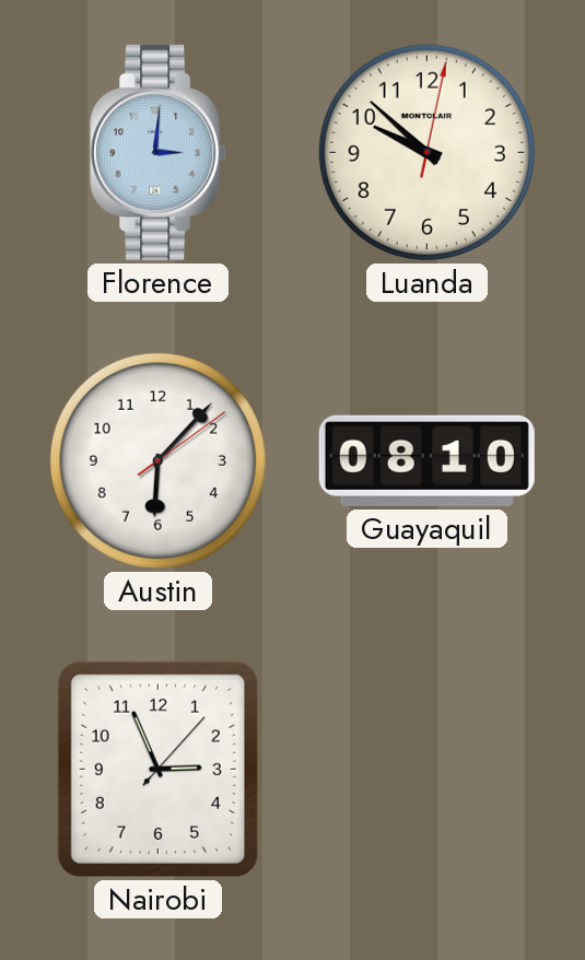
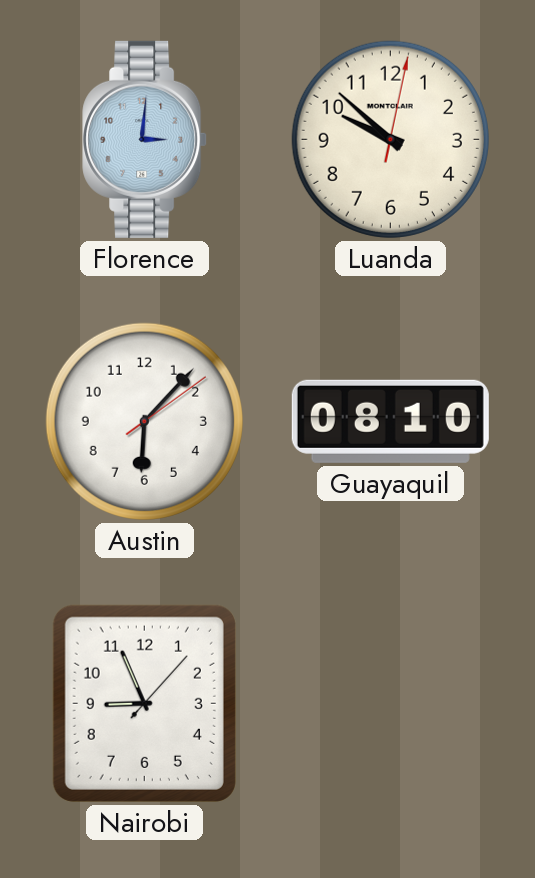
Nairobi: 2:56 -> 8:56
